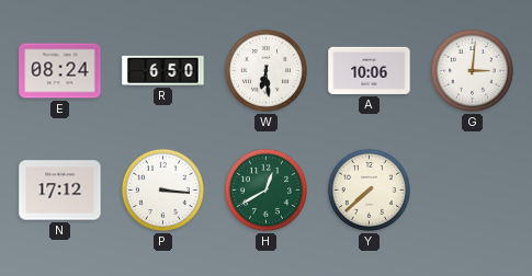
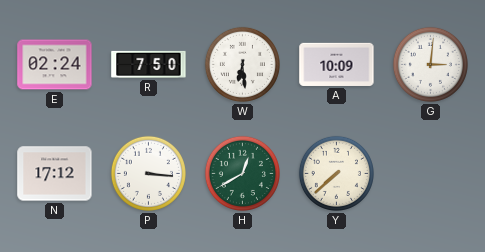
E: 08:24 -> 02:24
R: 6:50 -> 7:50
A: 10:06 -> 10:09
